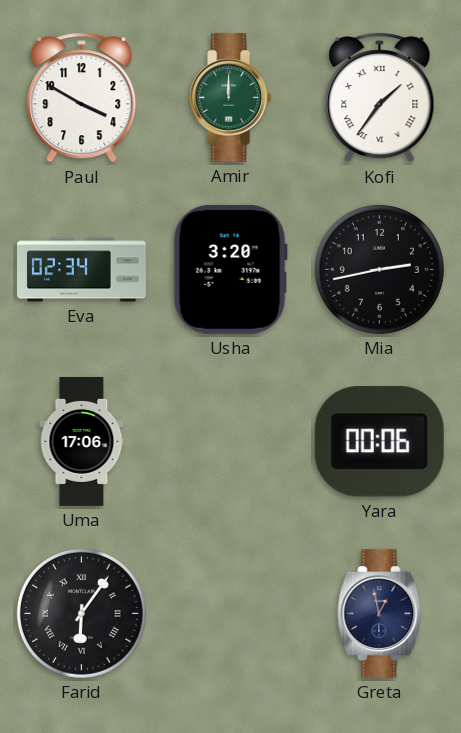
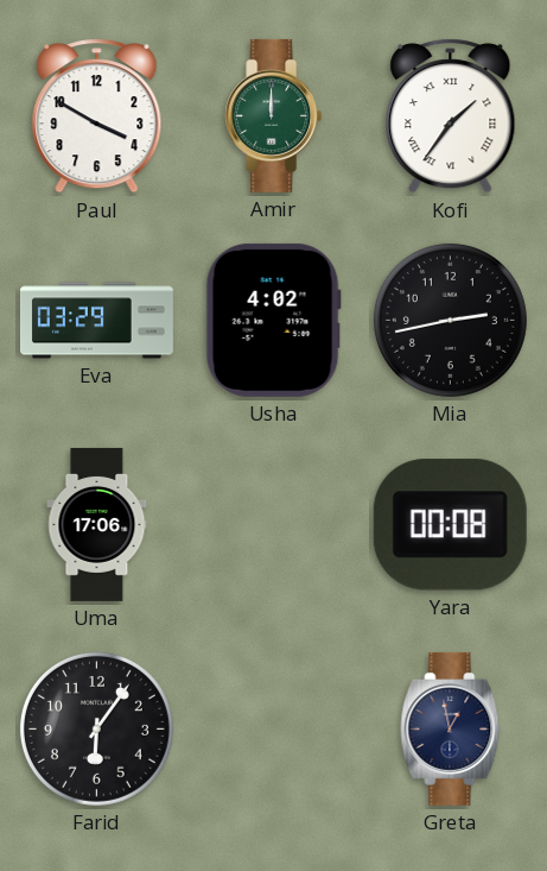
Eva: 02:34 -> 03:29
Usha: 3:20 -> 4:02
Yara: 00:06 -> 00:08
Farid numerals: Roman -> Arabic
